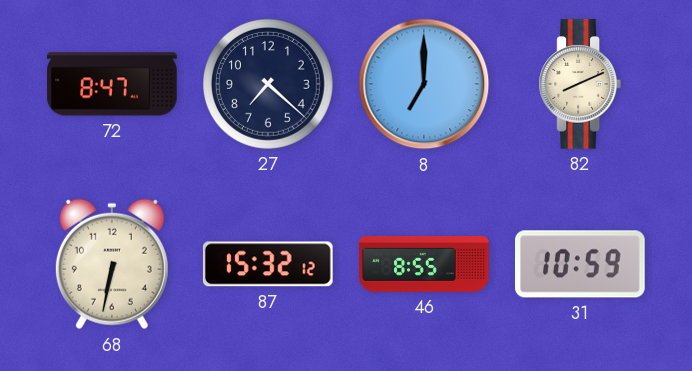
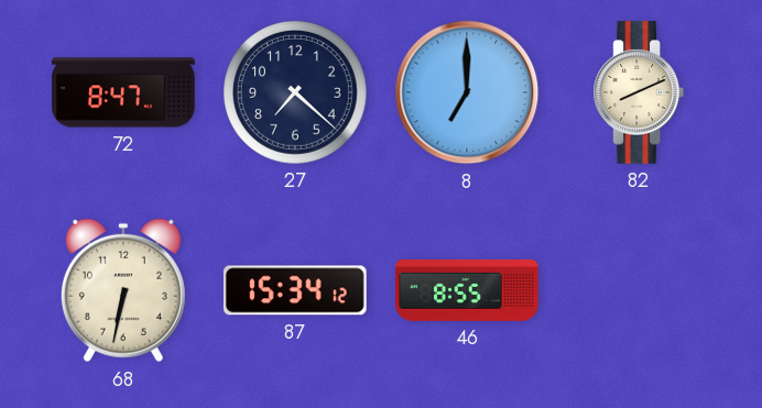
87: 15:32 -> 15:34
31: 10:59 -> none
